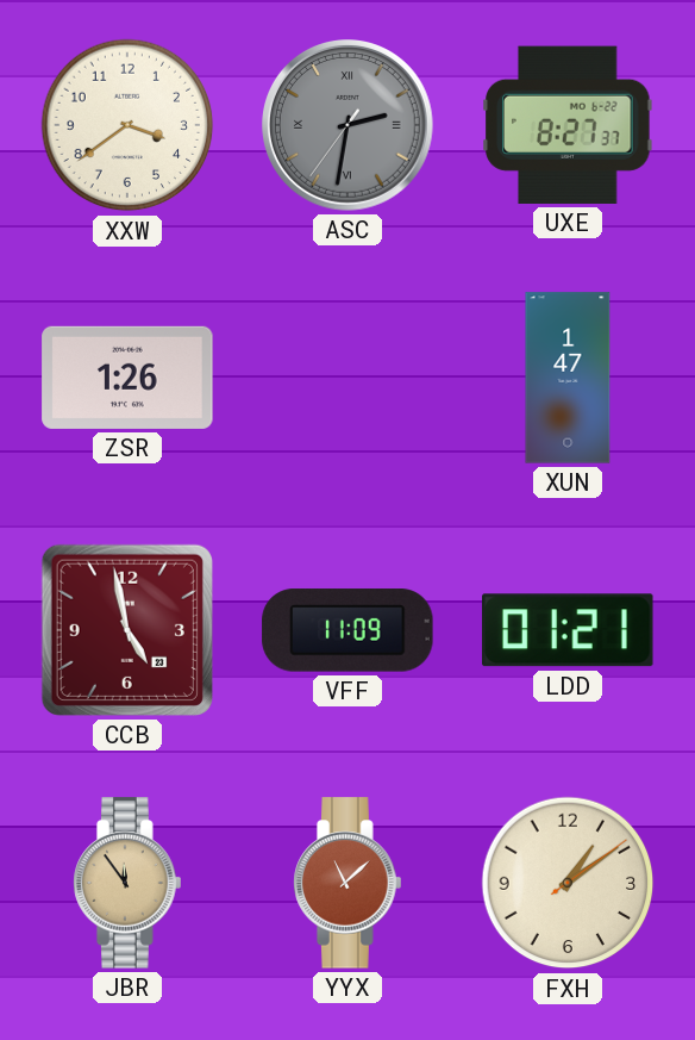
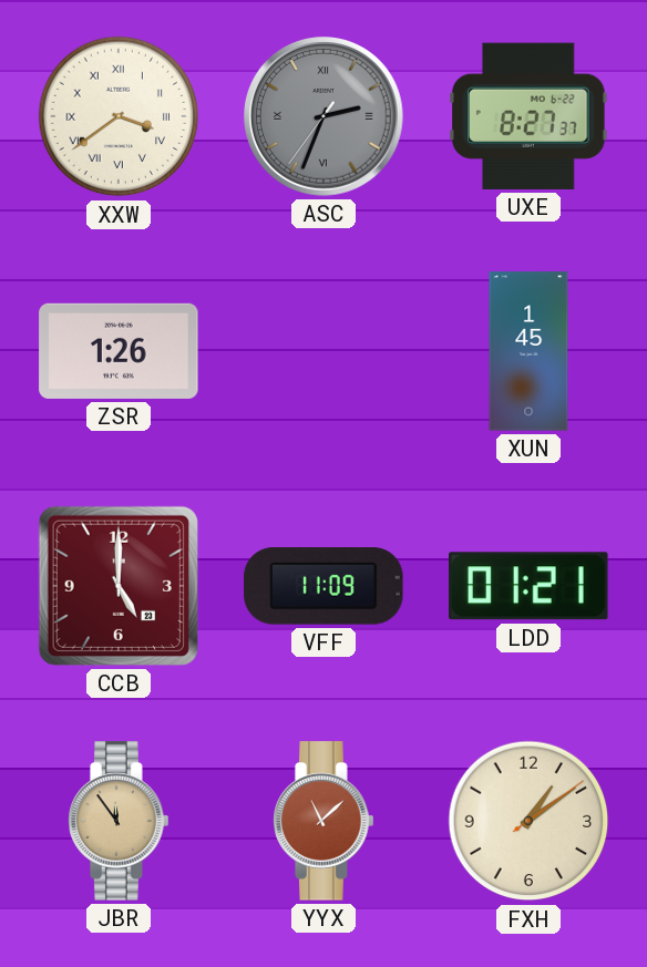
XXW numerals: Arabic -> Roman
ASC: 2:31 -> 2:33
XUN: 1:47 -> 1:45
CCB: 4:58 -> 5:00
